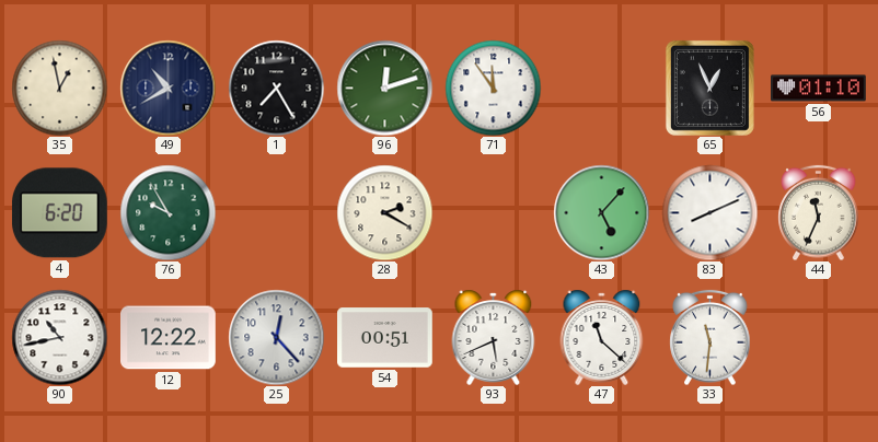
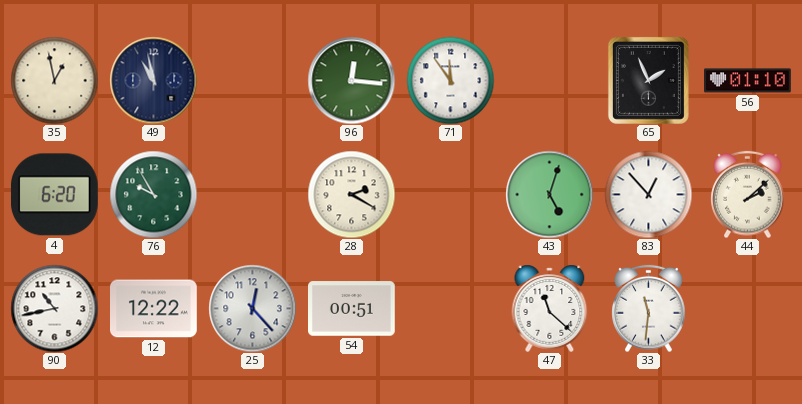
49: 10:40 -> 10:58
1: 7:25 -> none
96: 12:12 -> 12:16
65: 12:56 -> 1:56
43: 5:07 -> 5:03
83: 8:11 -> 12:53
44: 11:34 -> 2:08
93: 5:41 -> none
